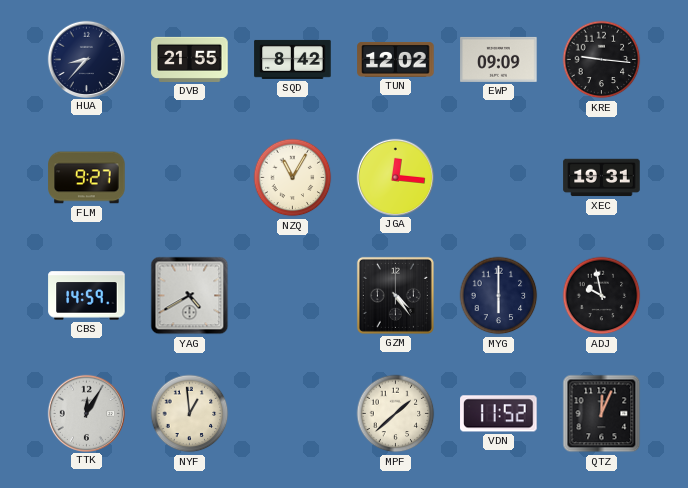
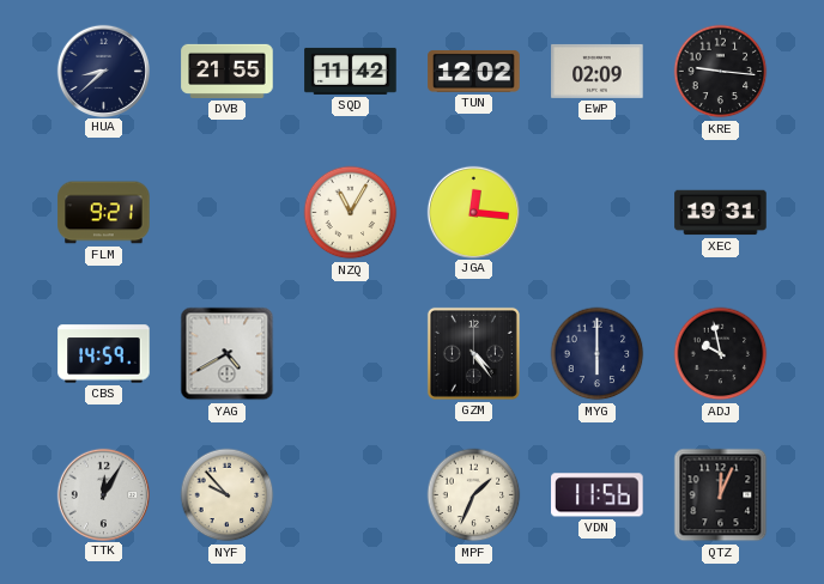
HUA: 8:37 -> 8:38
SQD: 8:42 -> 11:42
EWP: 09:09 -> 02:09
FLM: 9:27 -> 9:21
NYF: 12:59 -> 9:53
MPF: 1:38 -> 1:34
VDN: 11:52 -> 11:56
